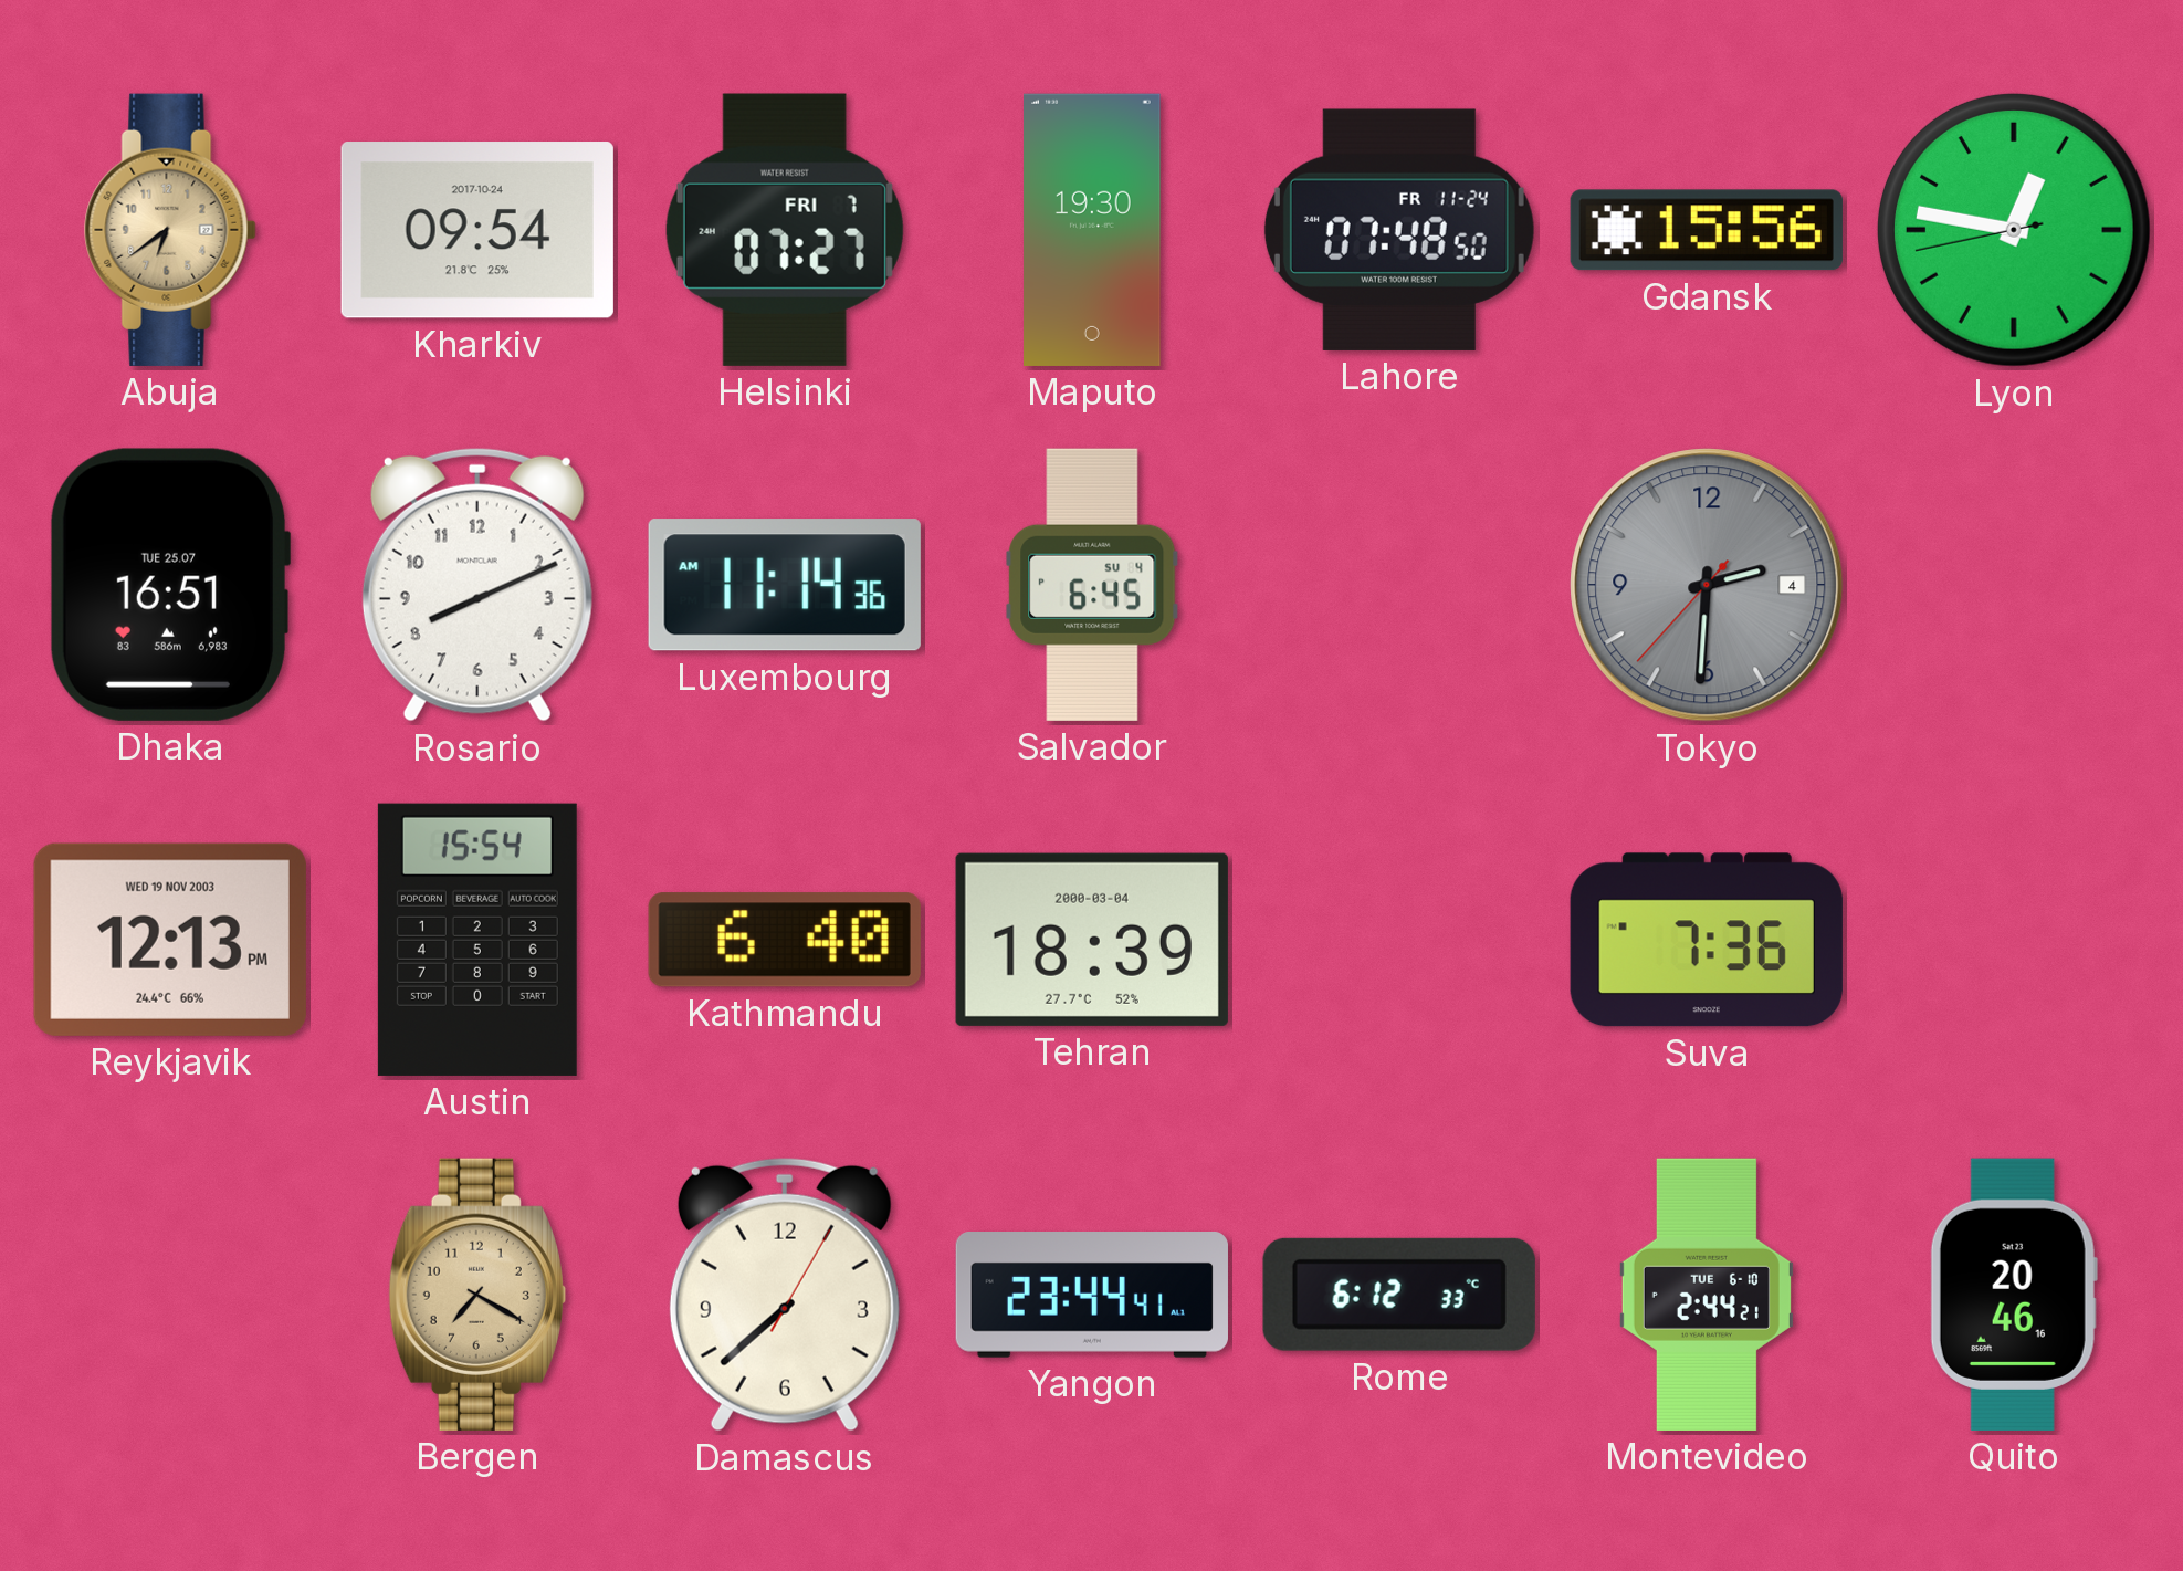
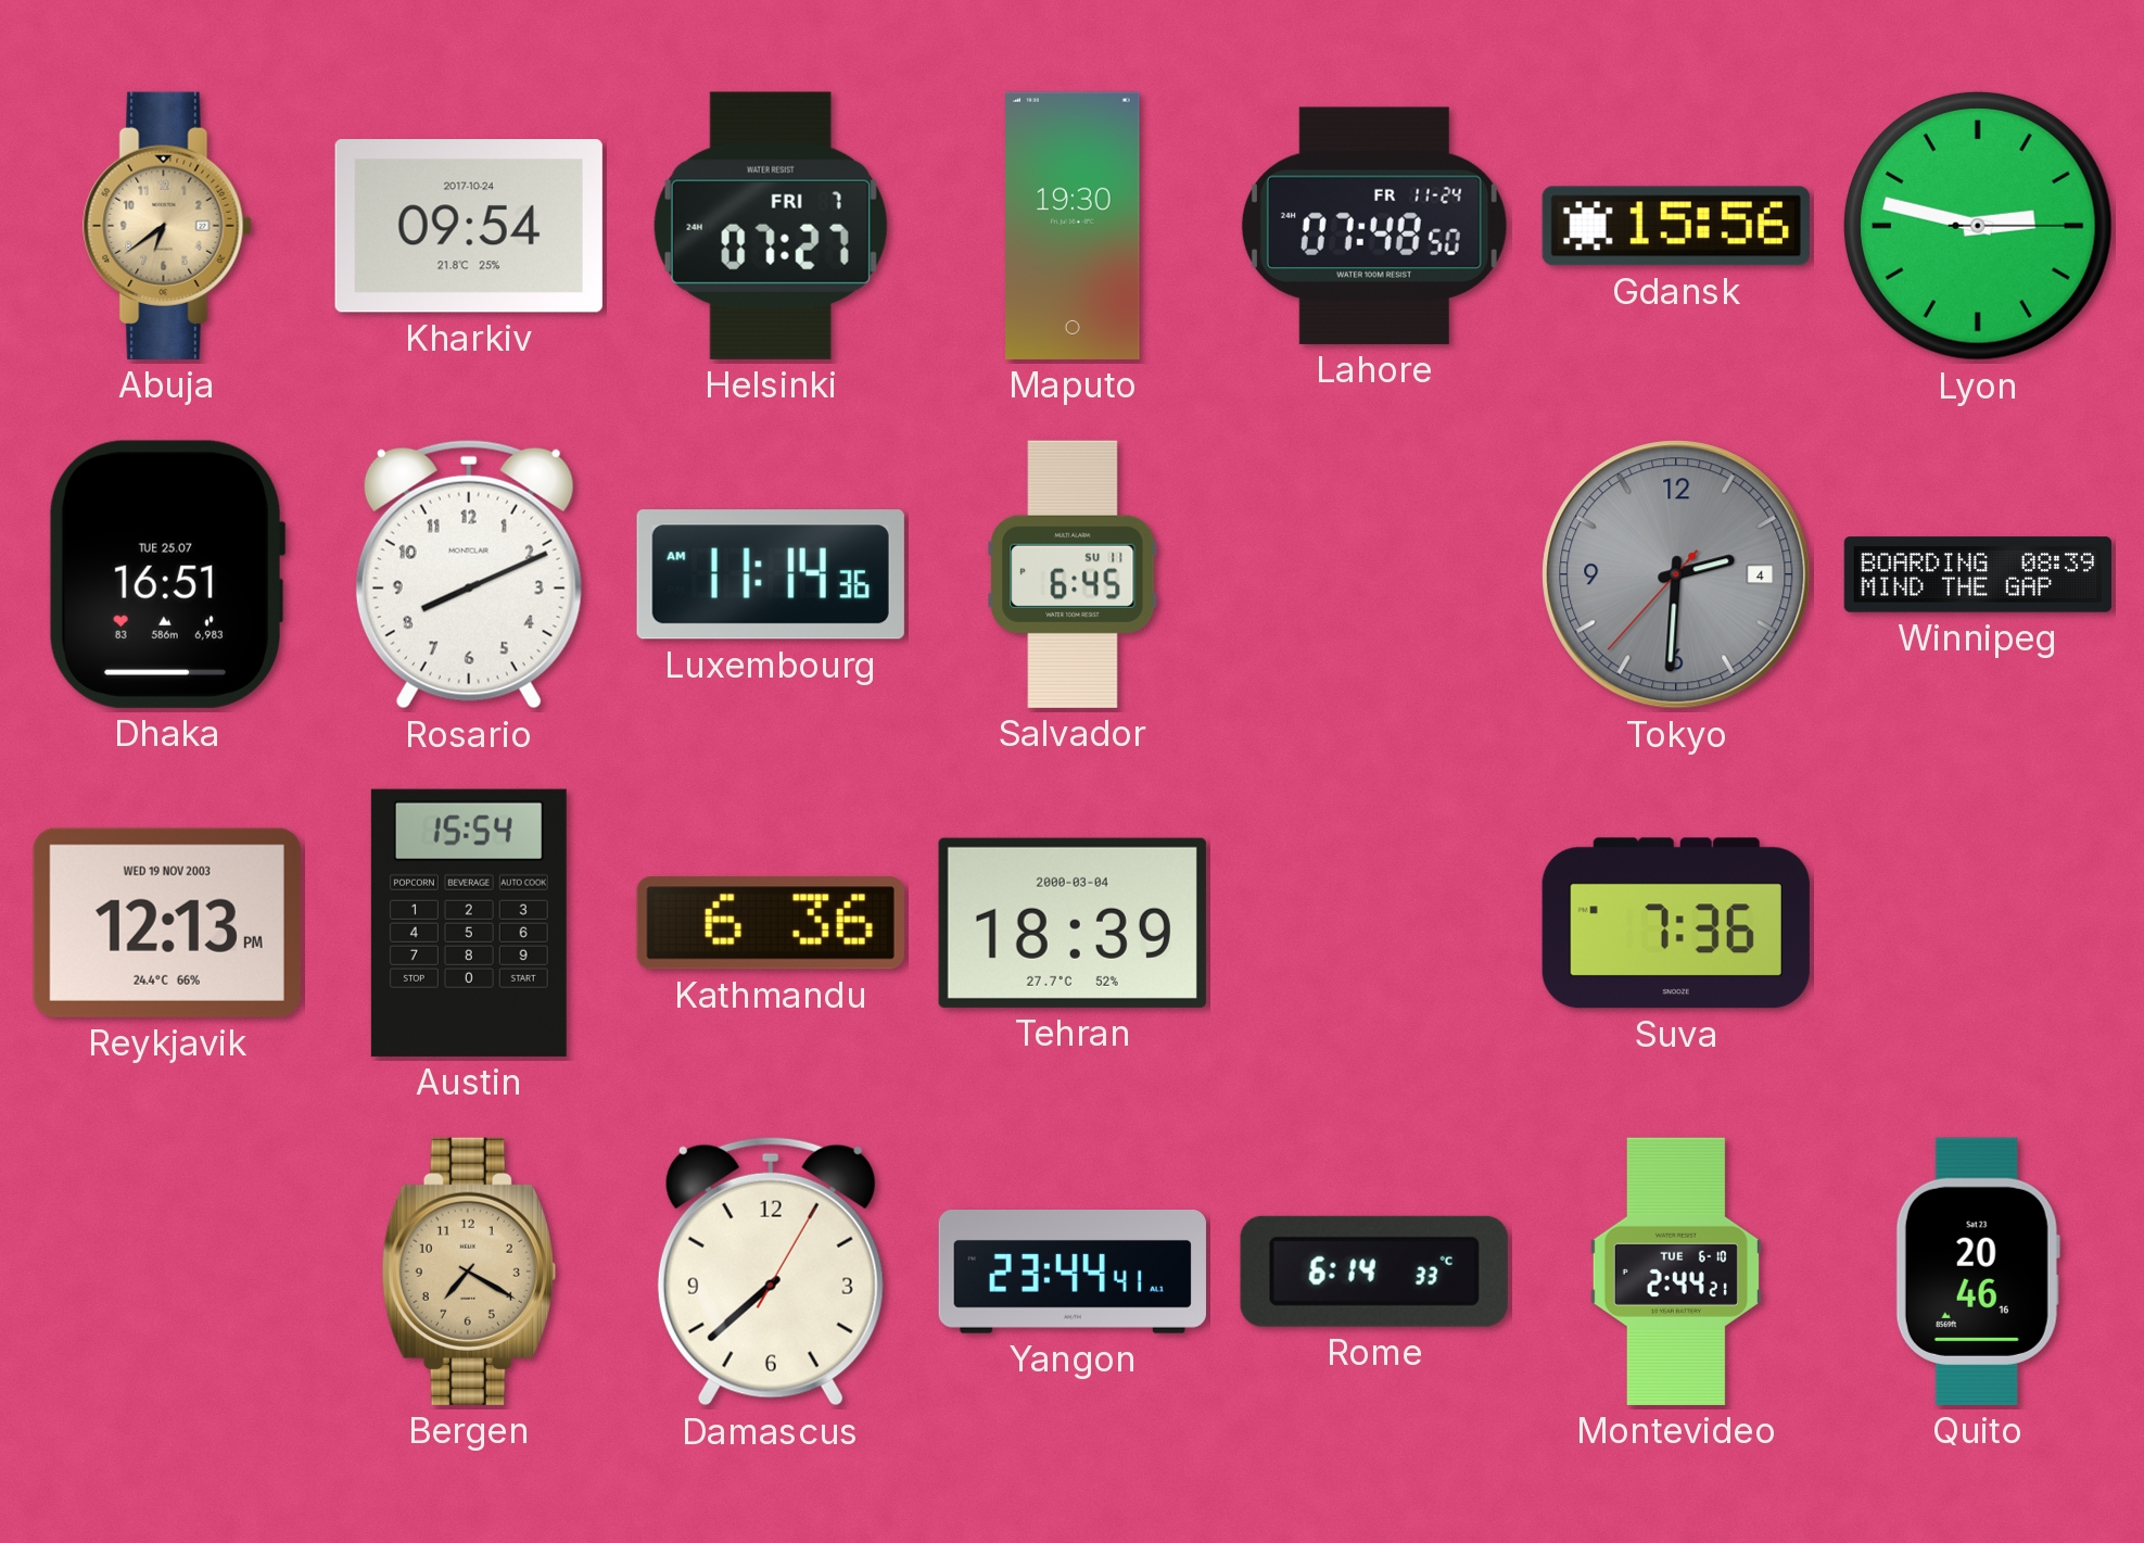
Lyon: 12:46 -> 2:47
Salvador date: SU 4 -> SU 11
Winnipeg: none -> 08:39
Kathmandu: 6:40 -> 6:36
Rome: 6:12 -> 6:14
